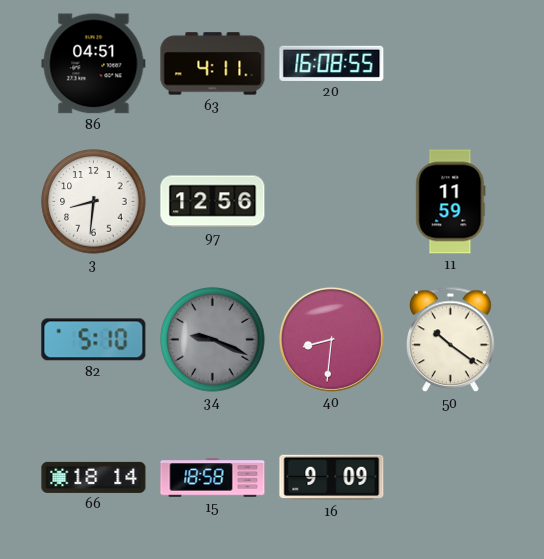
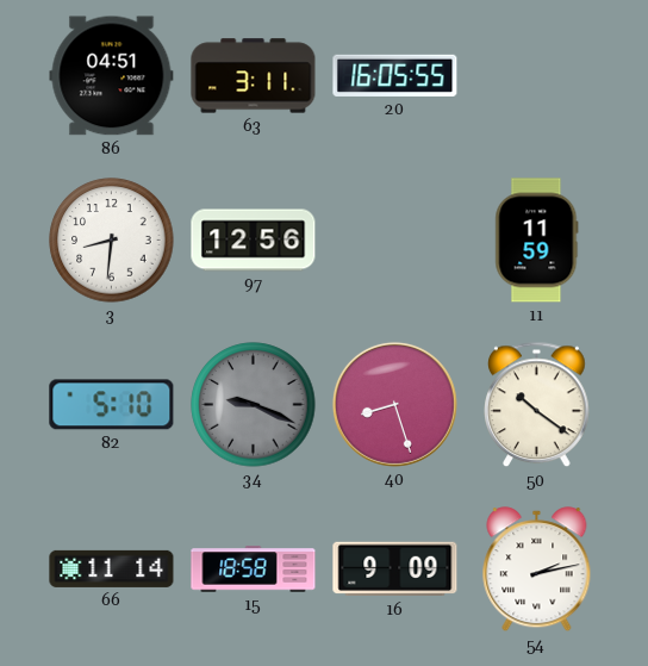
63: 4:11 -> 3:11
20: 16:08 -> 16:05
40: 8:31 -> 8:27
66: 18:14 -> 11:14
54: none -> 2:13
